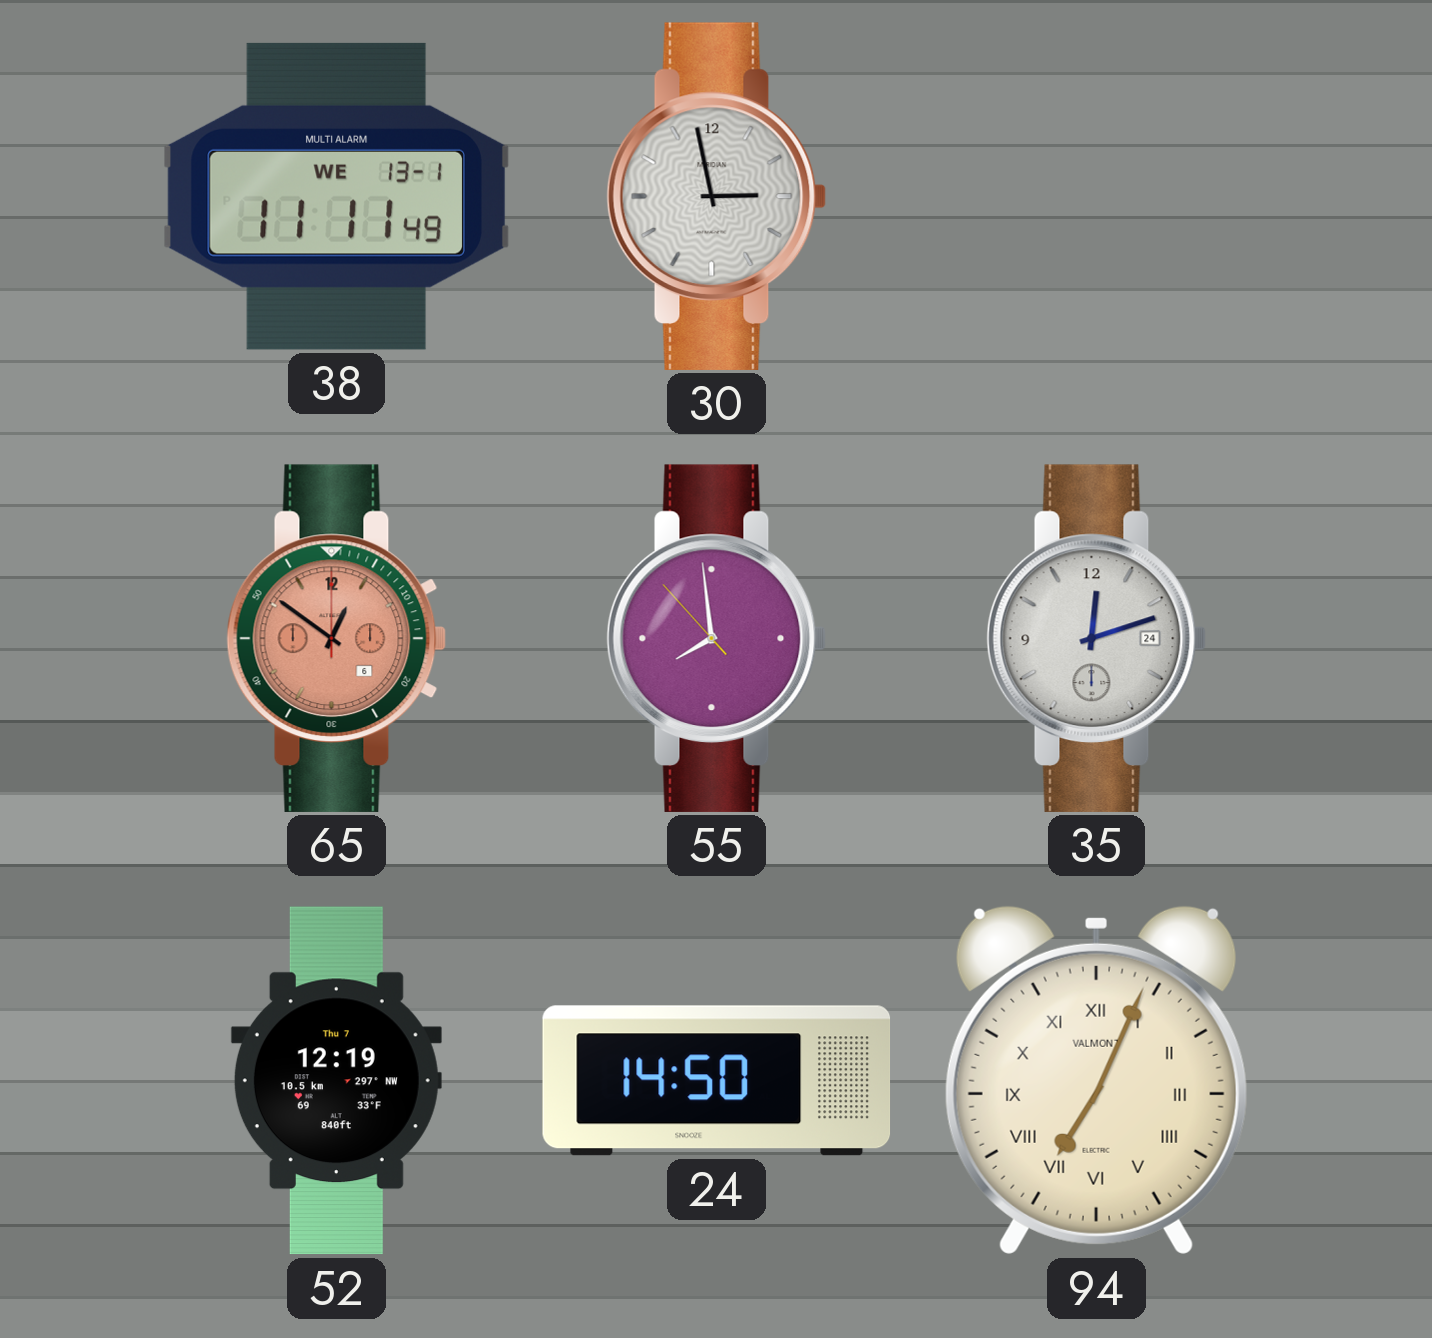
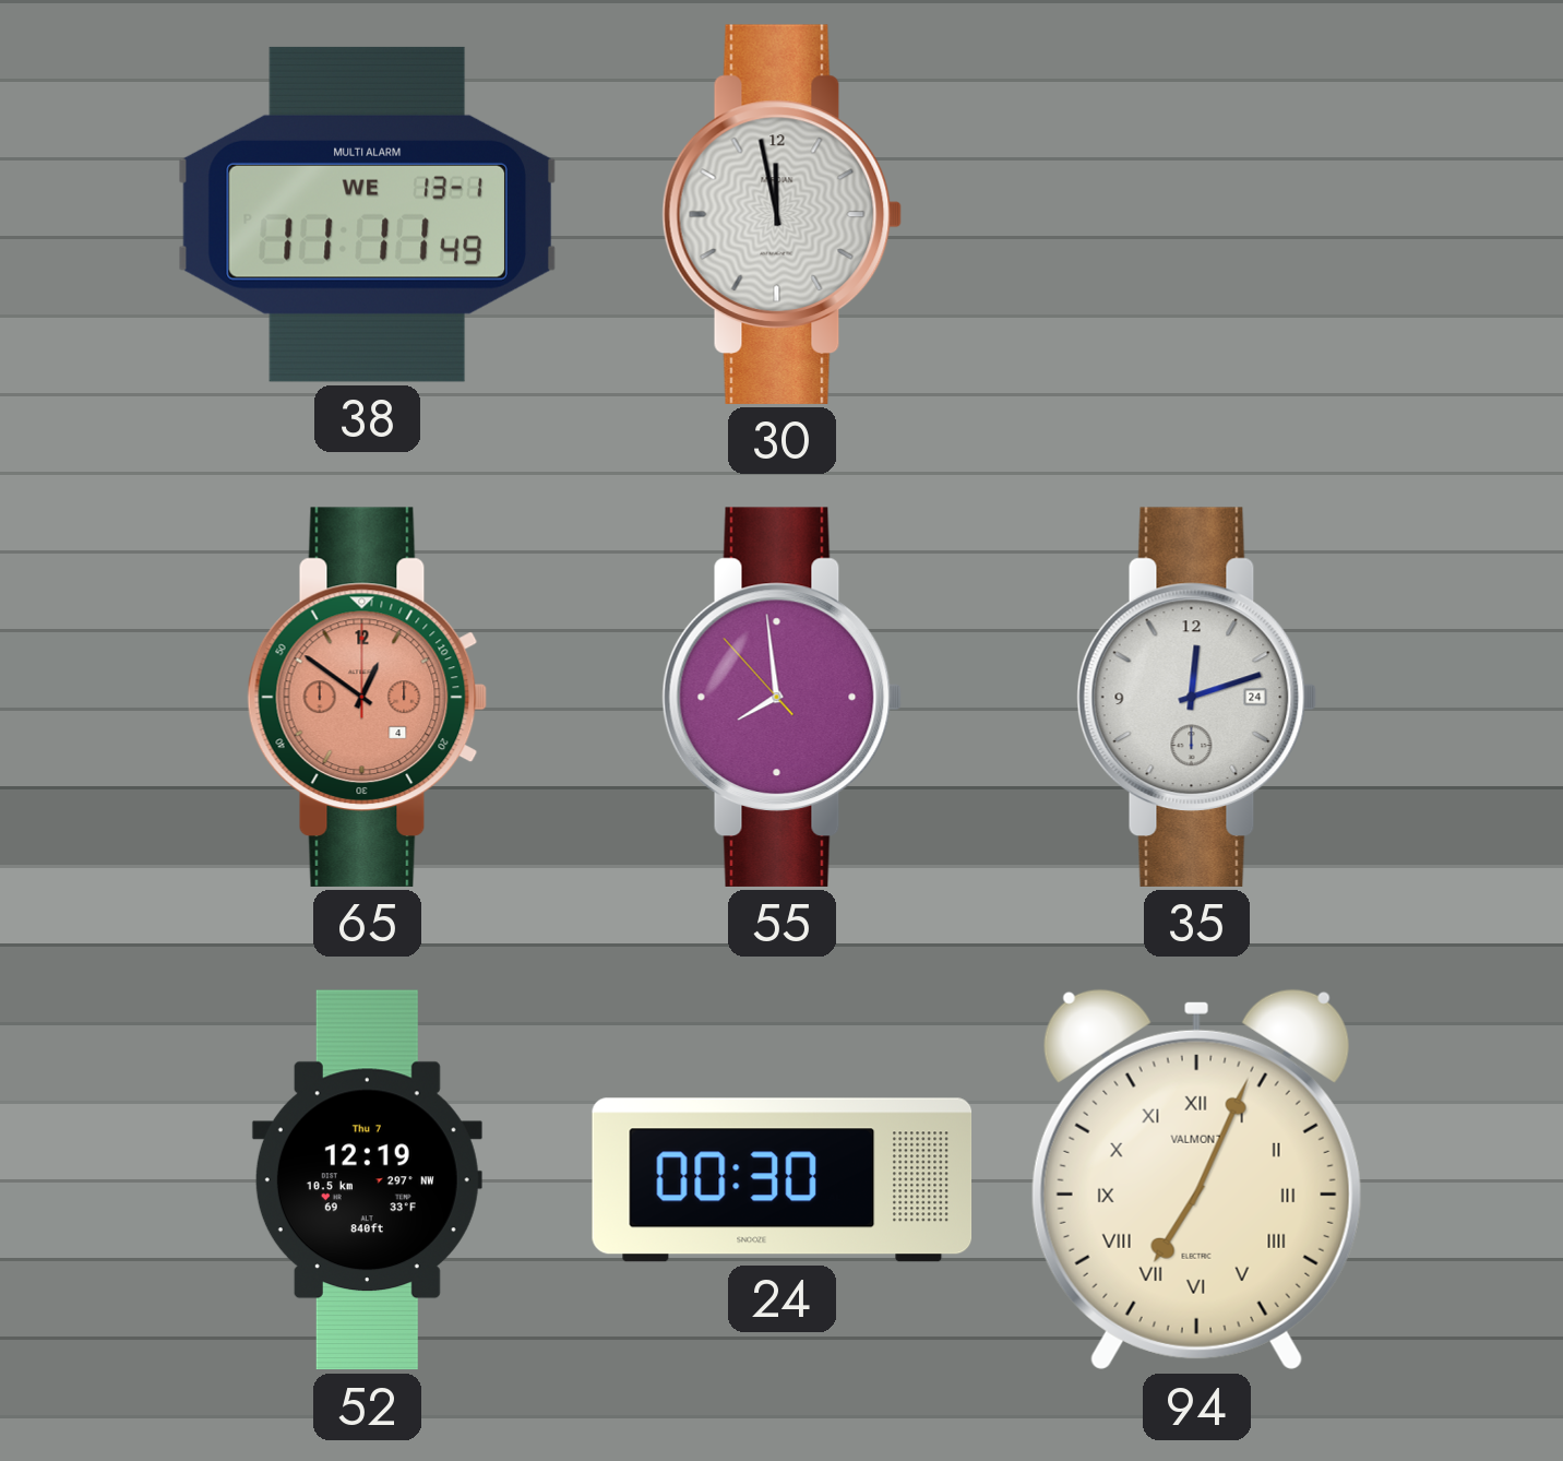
30: 2:58 -> 11:58
65 date: 6 -> 4
24: 14:50 -> 00:30
